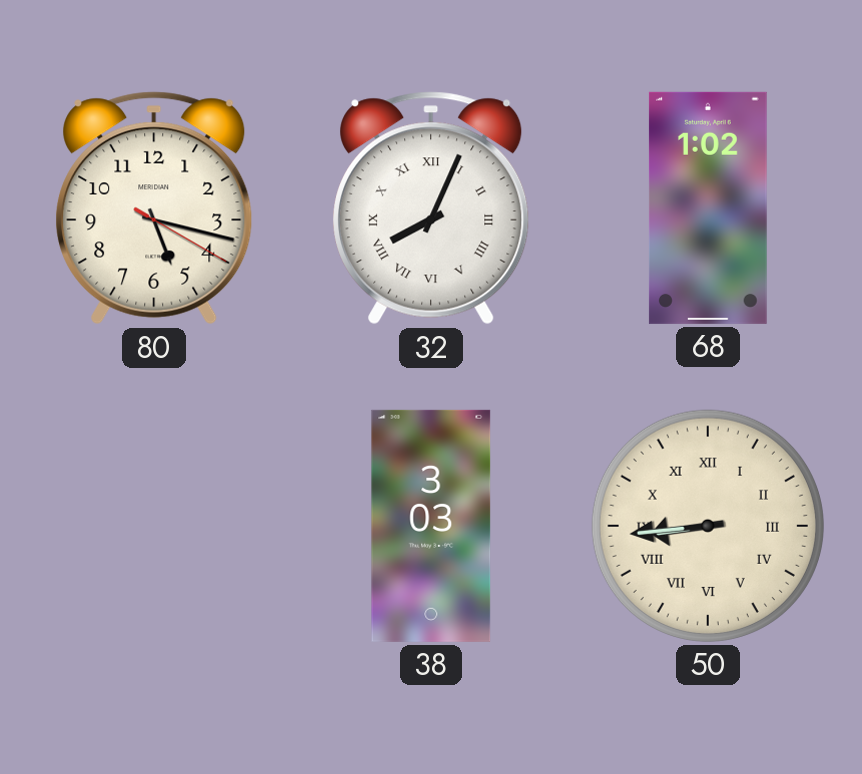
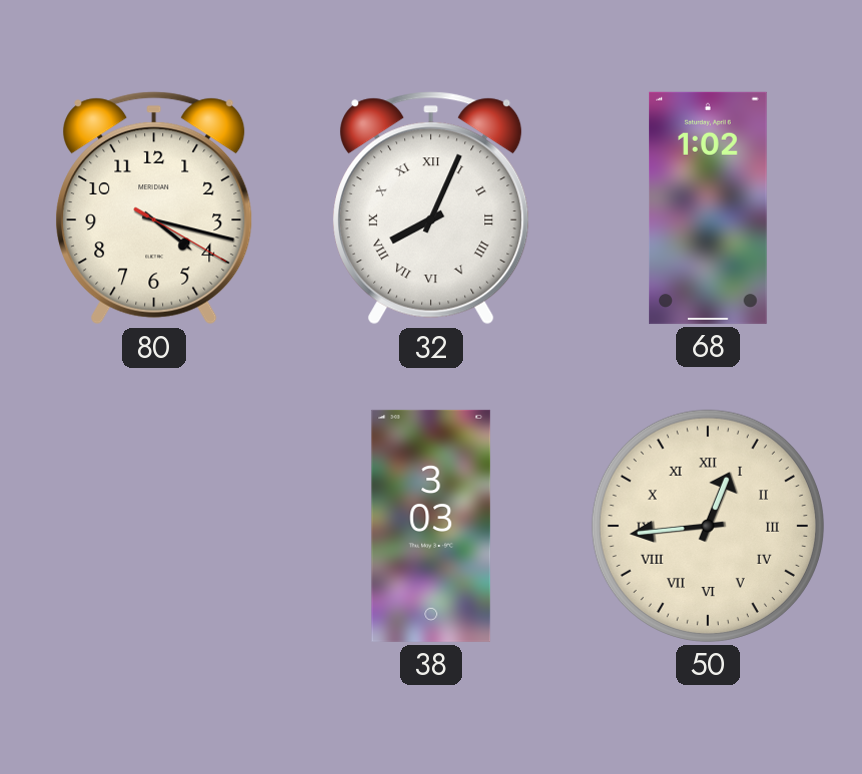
80: 5:17 -> 4:17
50: 8:44 -> 12:44
